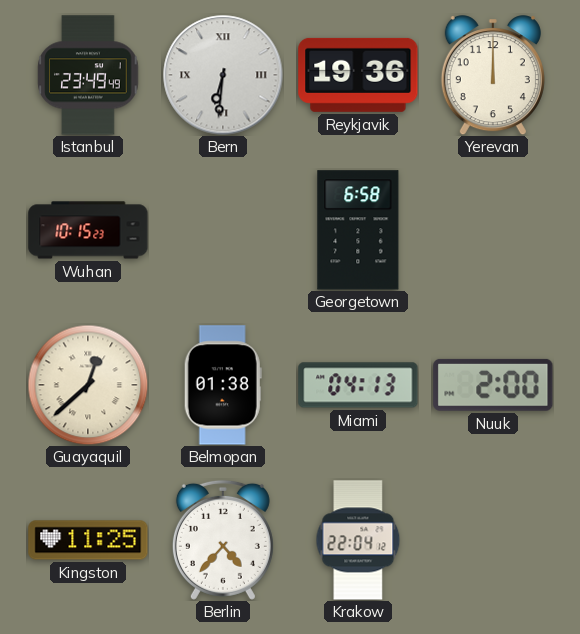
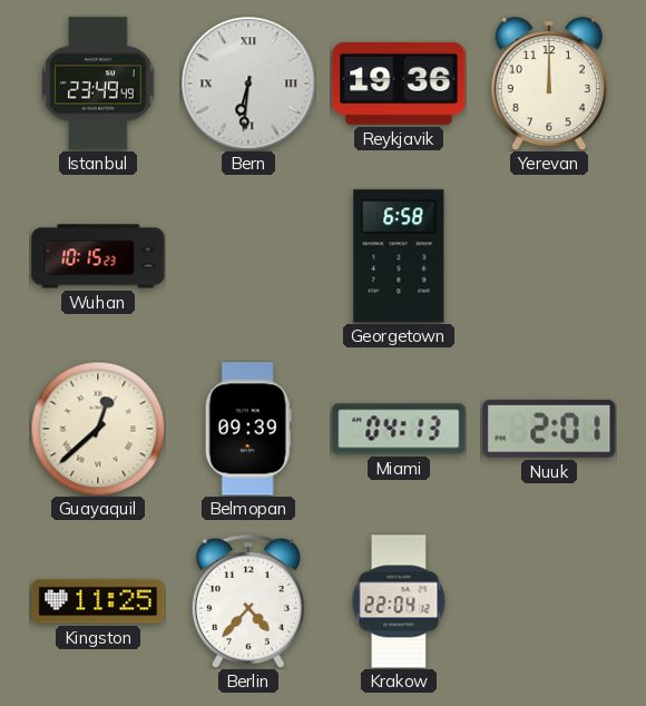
Belmopan: 01:38 -> 09:39
Nuuk: 2:00 -> 2:01
